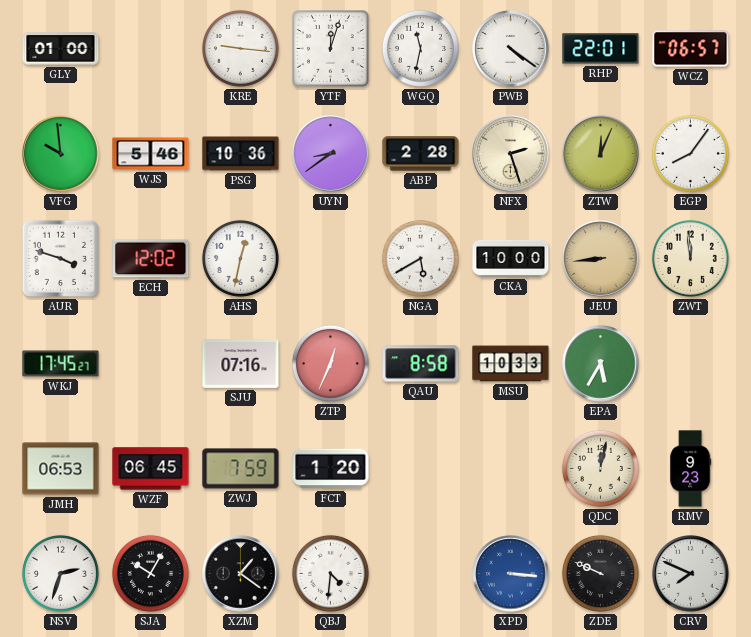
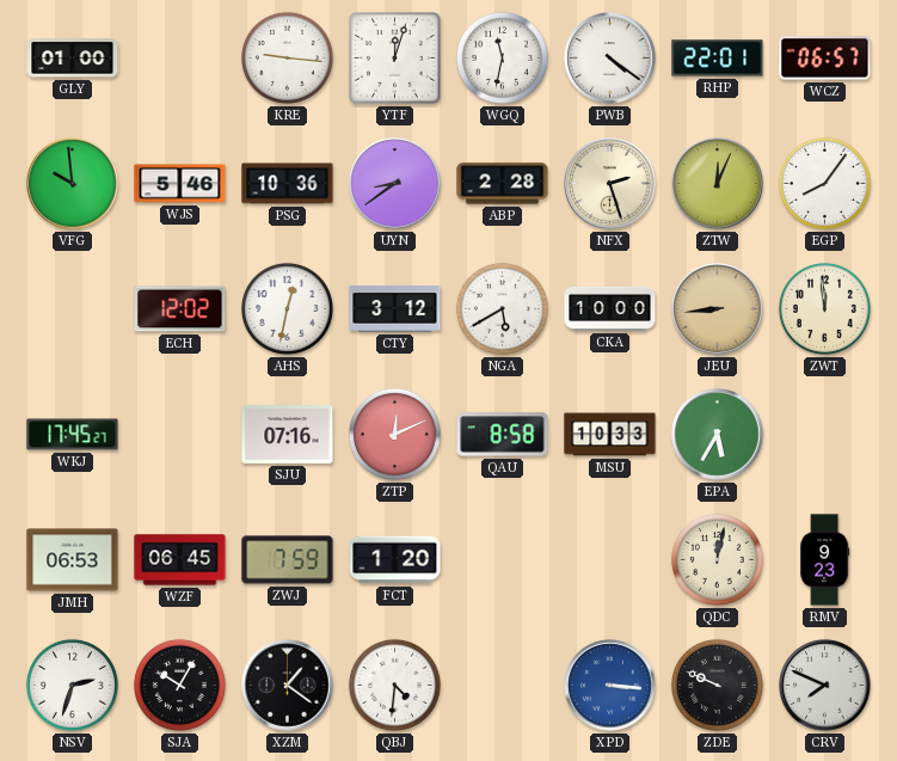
AUR: 3:48 -> none
CTY: none -> 3:12
ZTP: 12:34 -> 12:11
